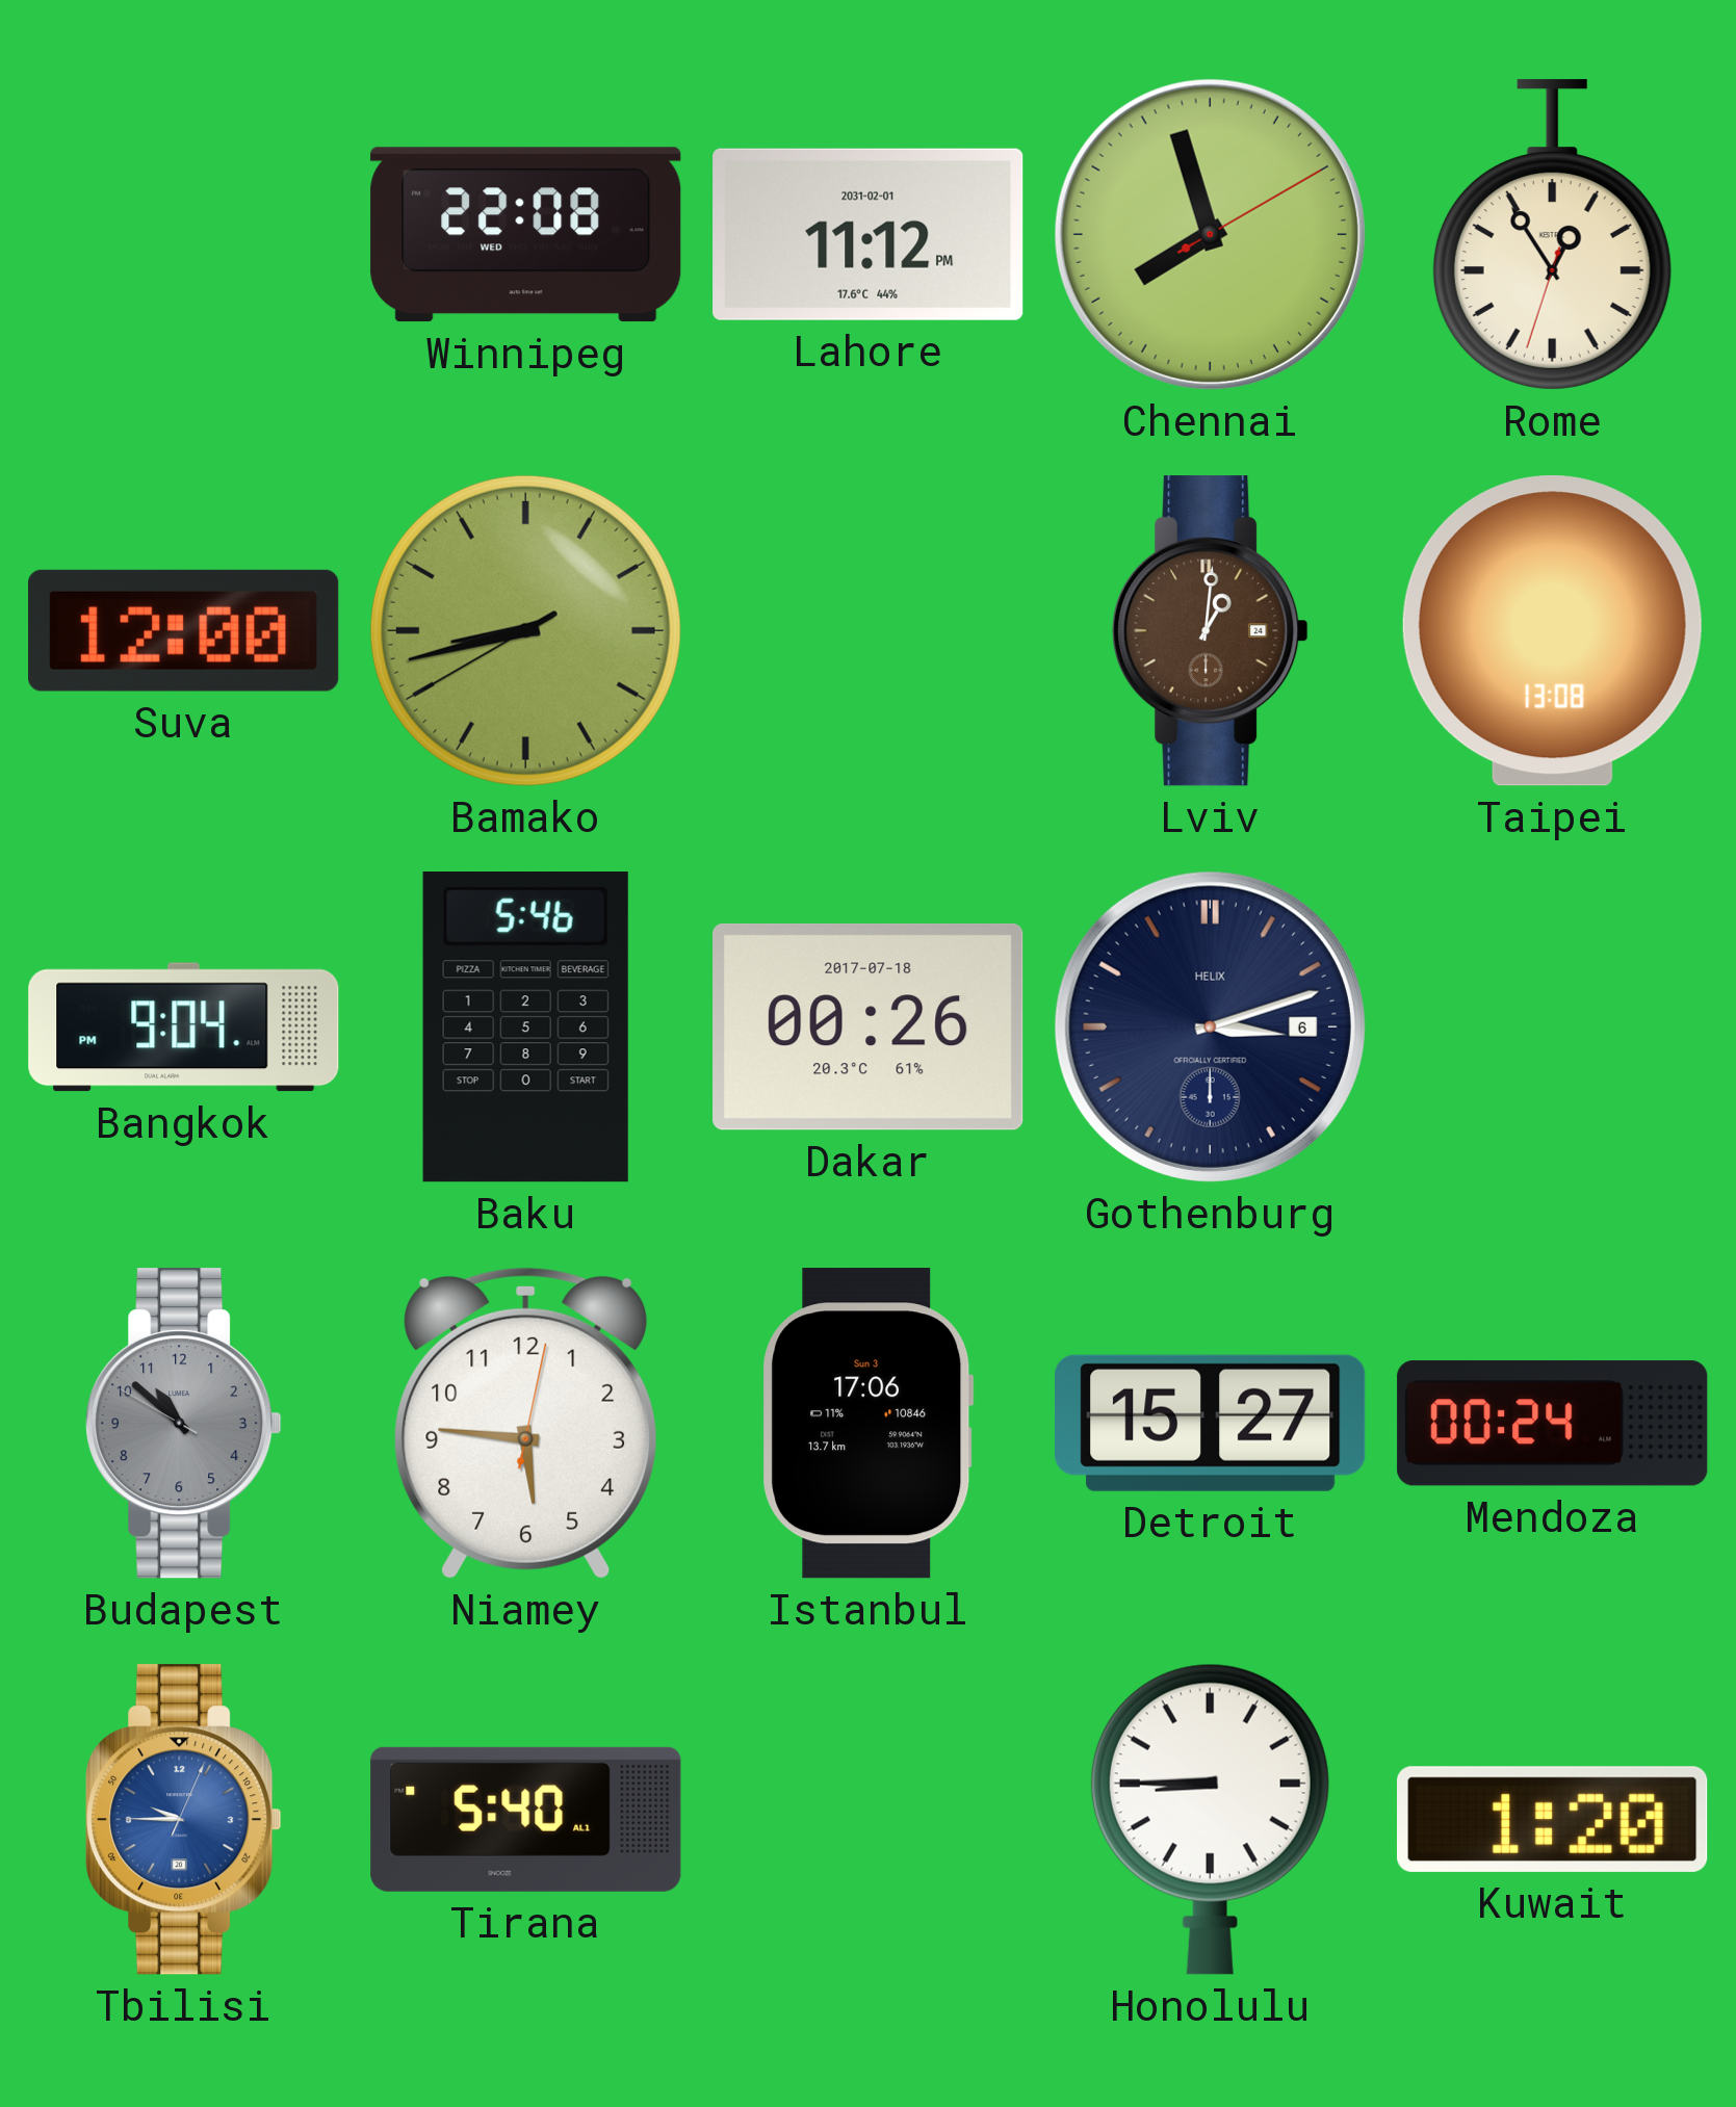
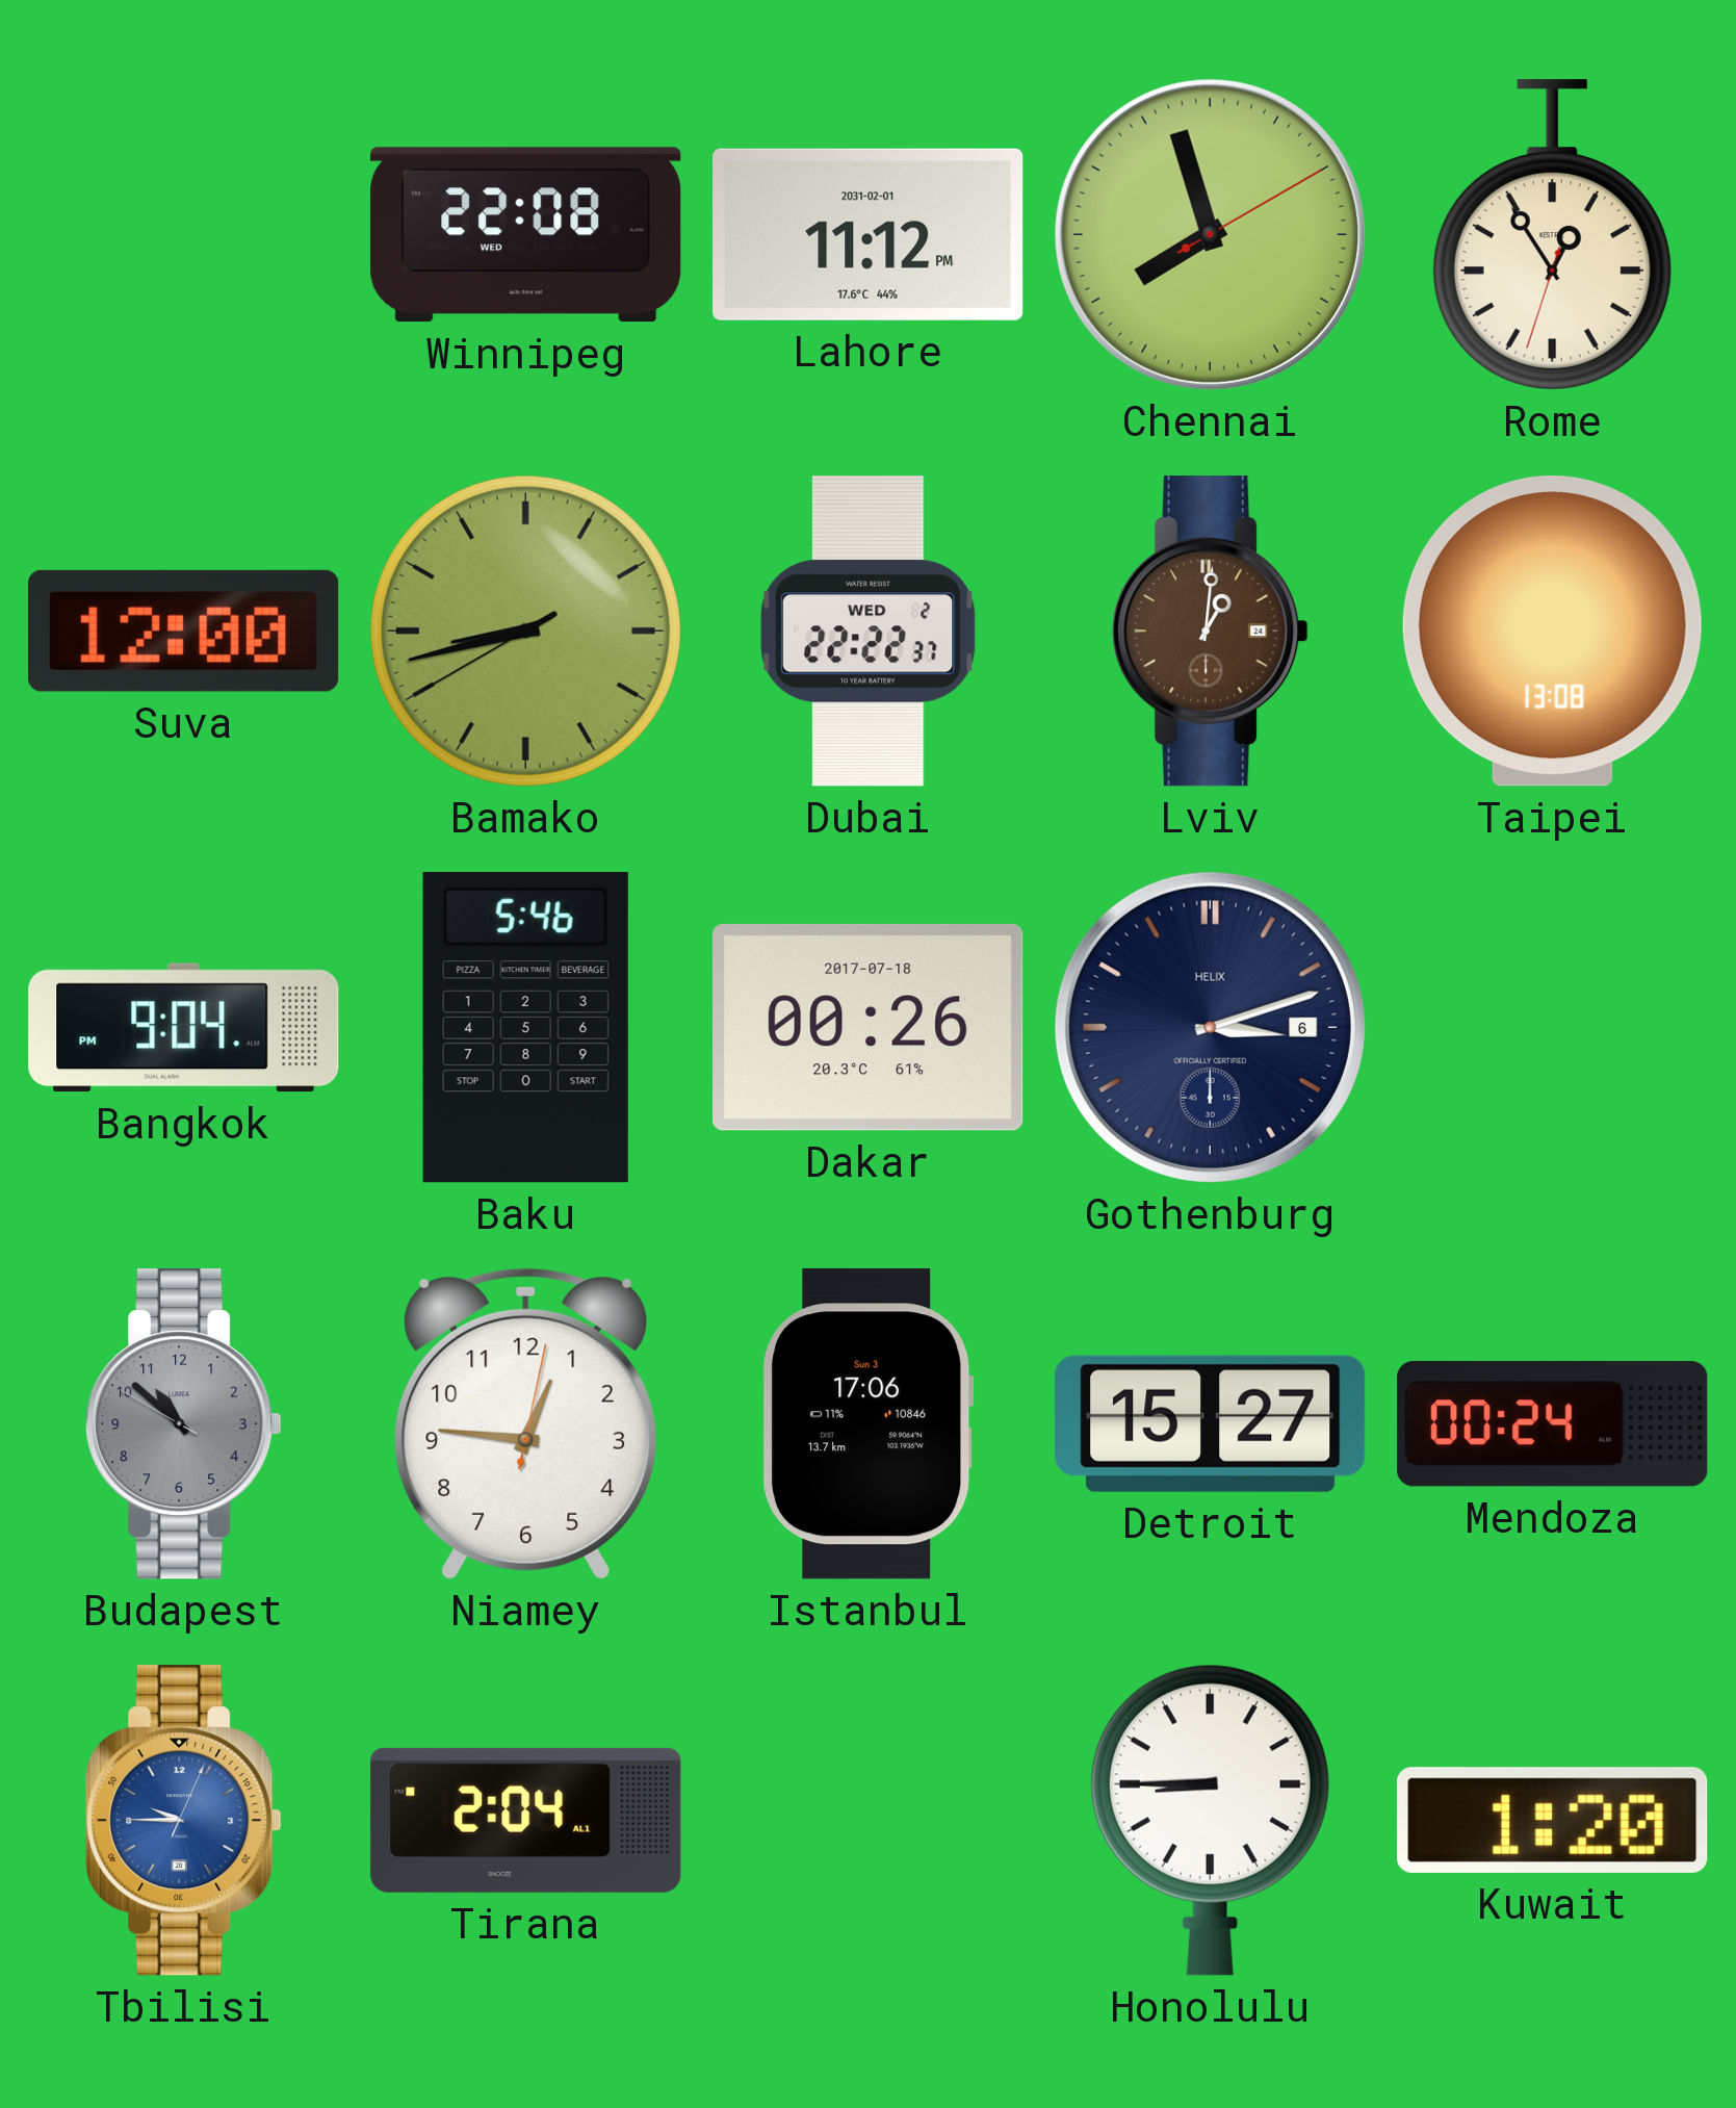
Dubai: none -> 22:22
Niamey: 5:46 -> 12:46
Tirana: 5:40 -> 2:04
